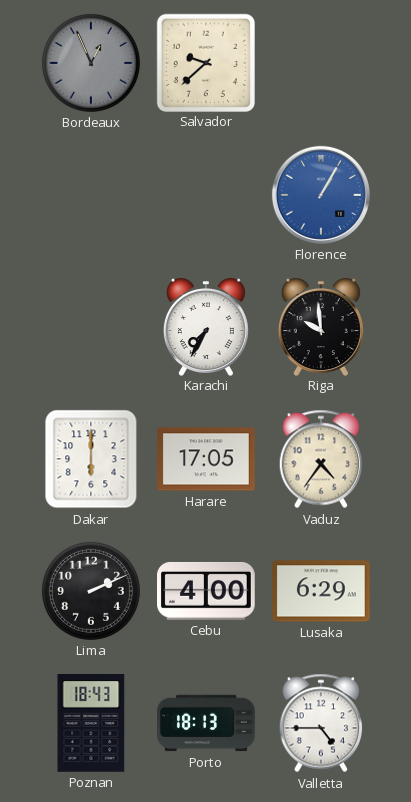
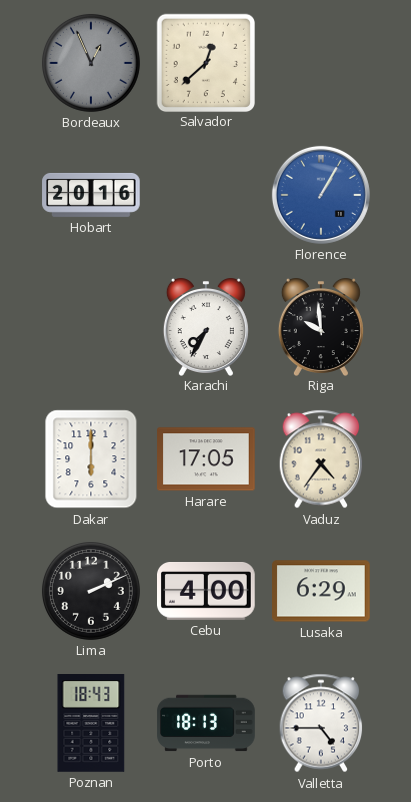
Salvador: 9:38 -> 12:38
Hobart: none -> 20:16
